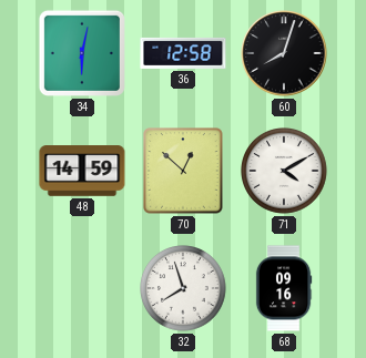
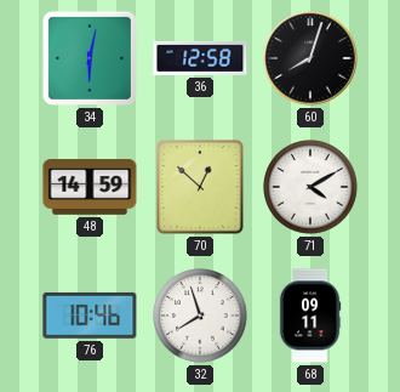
76: none -> 10:46
68: 09:16 -> 09:11
